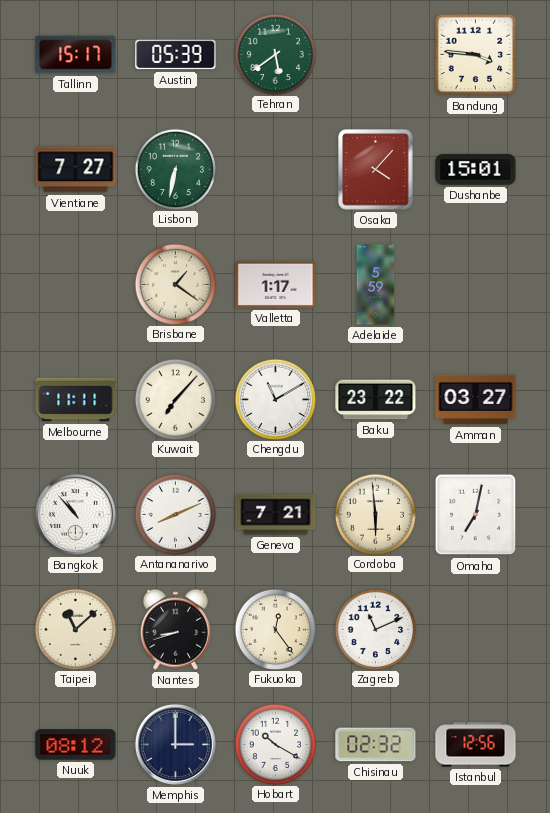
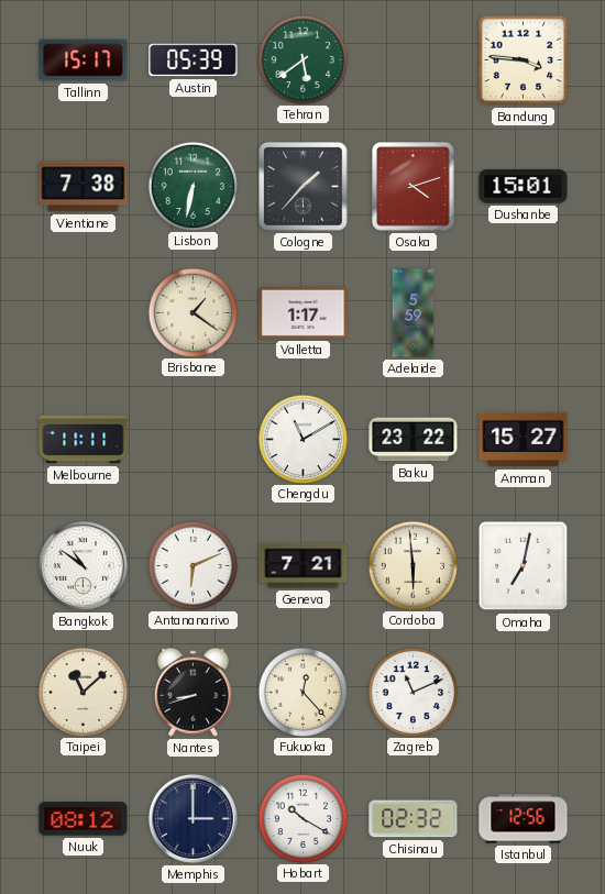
Vientiane: 7:27 -> 7:38
Cologne: none -> 1:37
Osaka: 4:07 -> 4:12
Kuwait: 7:07 -> none
Amman: 03:27 -> 15:27
Bangkok: 10:53 -> 10:51
Antananarivo: 8:11 -> 6:11
Fukuoka: 12:24 -> 12:23
